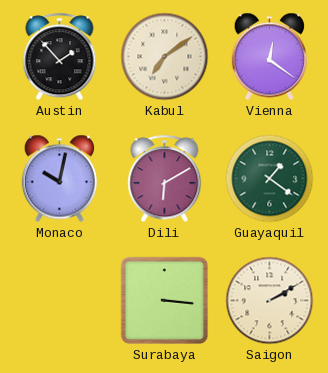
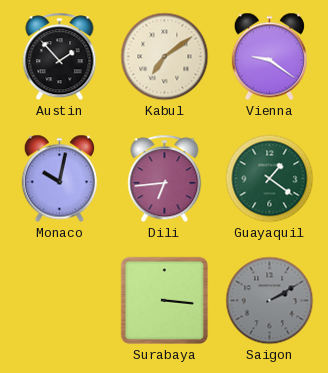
Vienna: 12:21 -> 9:21
Dili: 6:10 -> 6:44
Saigon dial: cream -> grey
